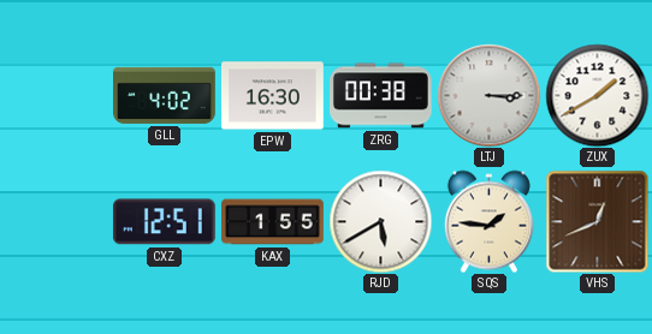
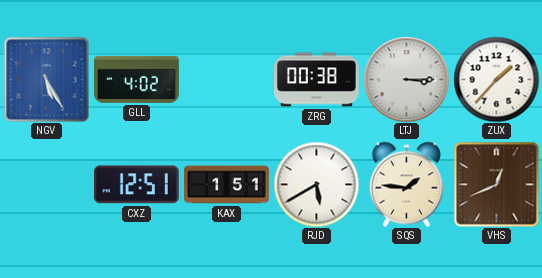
NGV: none -> 5:25
EPW: 16:30 -> none
ZUX: 1:40 -> 1:37
KAX: 1:55 -> 1:51
